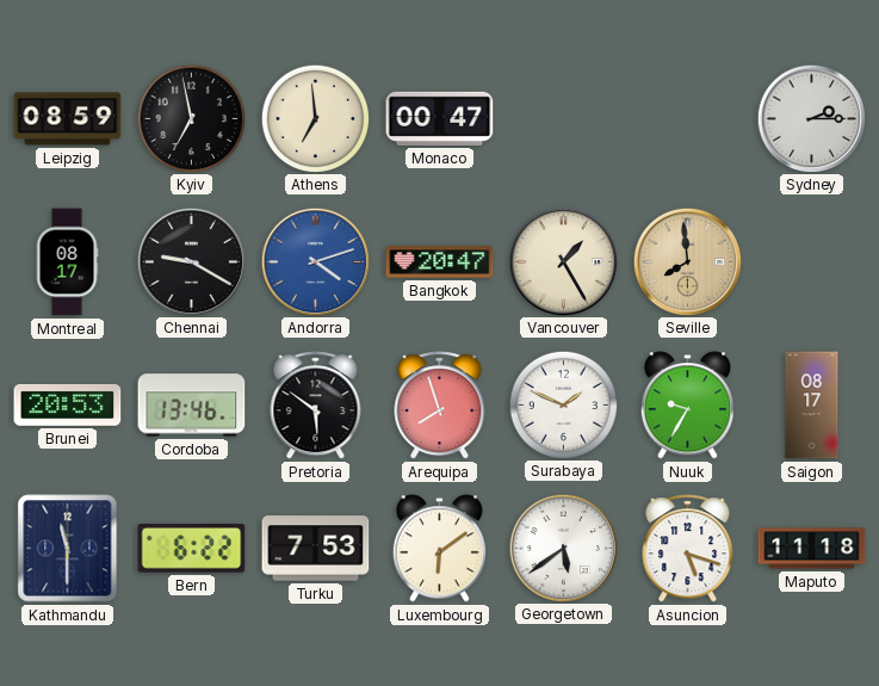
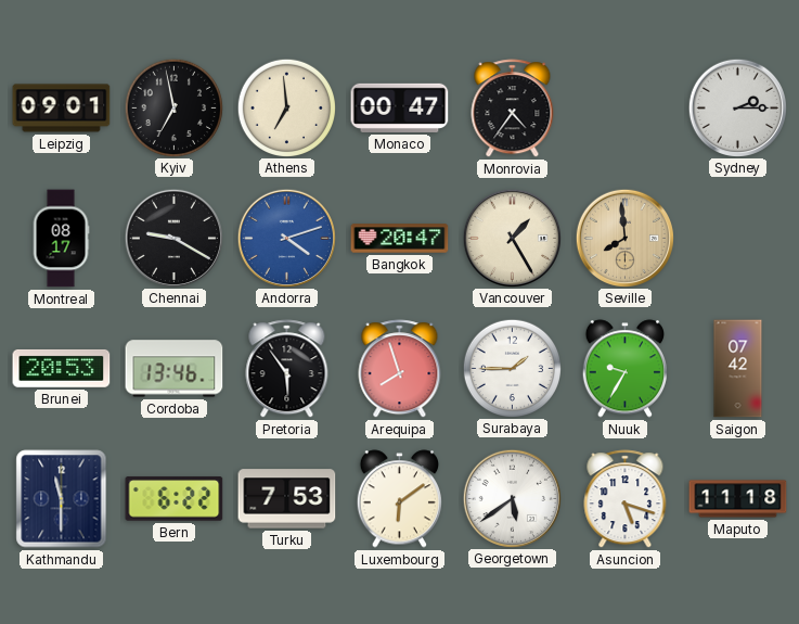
Leipzig: 08:59 -> 09:01
Monrovia: none -> 4:36
Pretoria: 5:51 -> 5:54
Surabaya: 1:49 -> 1:45
Saigon: 08:17 -> 07:42
